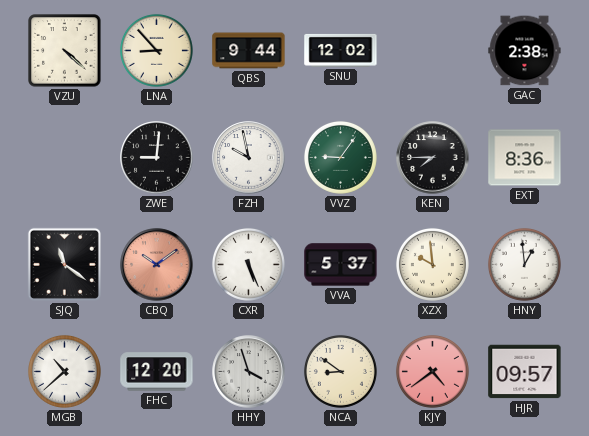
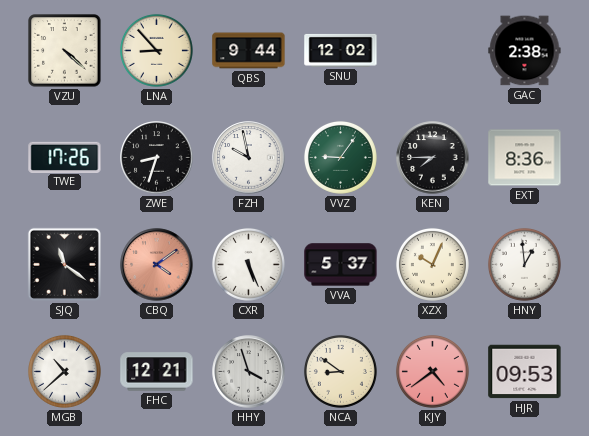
TWE: none -> 17:26
ZWE: 9:01 -> 8:33
CBQ: 10:09 -> 4:09
XZX: 9:59 -> 10:04
FHC: 12:20 -> 12:21
HJR: 09:57 -> 09:53
